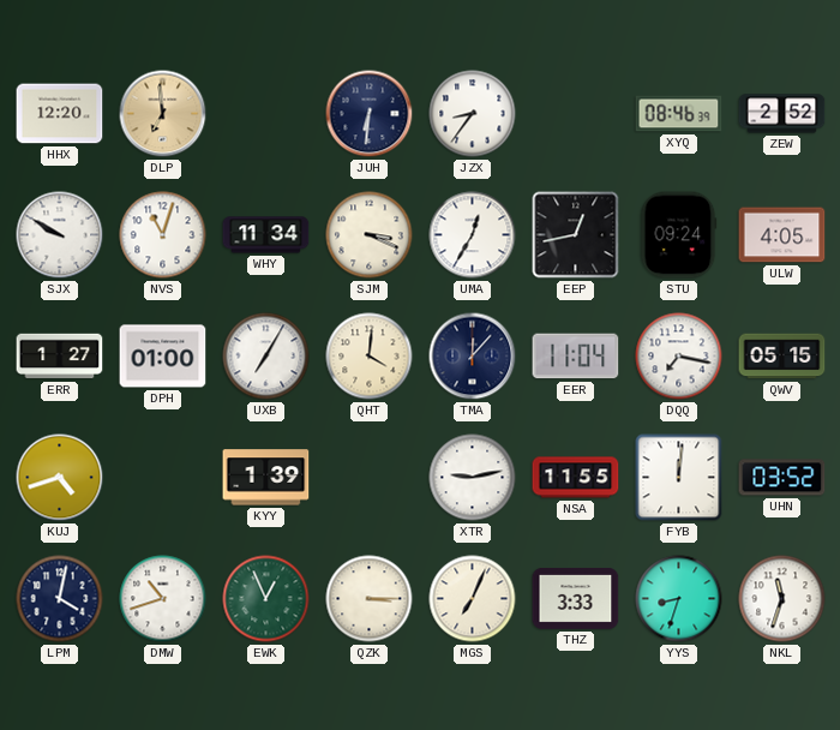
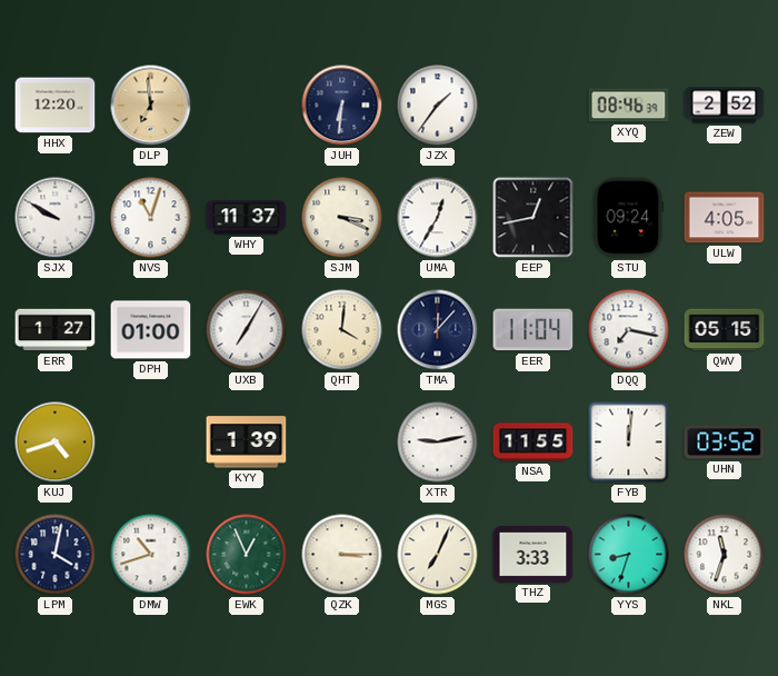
JZX: 8:36 -> 1:36
WHY: 11:34 -> 11:37
